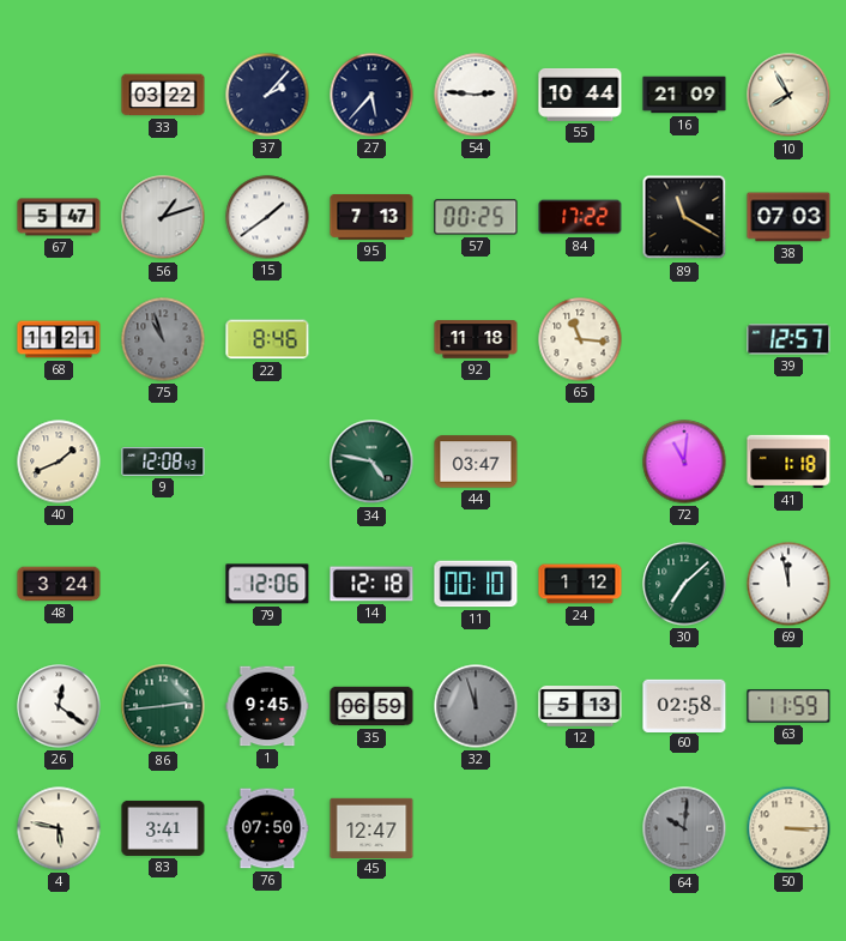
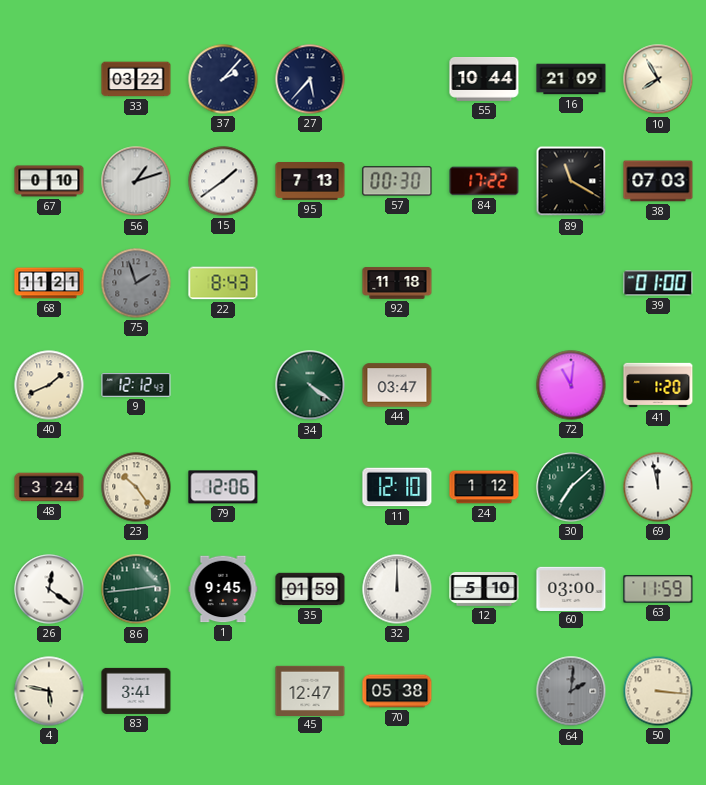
54: 2:46 -> none
67: 5:47 -> 0:10
57: 00:25 -> 00:30
75: 10:57 -> 1:57
22: 8:46 -> 8:43
65: 11:16 -> none
39: 12:57 -> 01:00
9: 12:08 -> 12:12
34: 4:47 -> 4:21
41: 1:18 -> 1:20
23: none -> 10:24
14: 12:18 -> none
11: 00:10 -> 12:10
35: 06:59 -> 01:59
32: 11:57 -> 12:00
32 dial: grey -> white
12: 5:13 -> 5:10
60: 02:58 -> 03:00
76: 07:50 -> none
70: none -> 05:38
64: 10:01 -> 2:01
50: 3:15 -> 3:16
